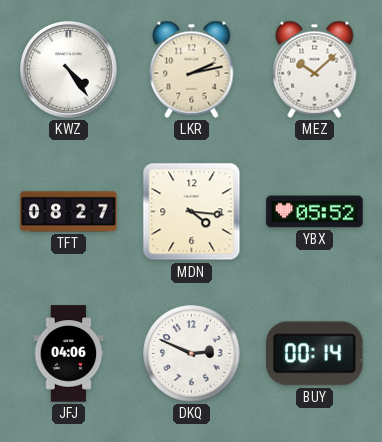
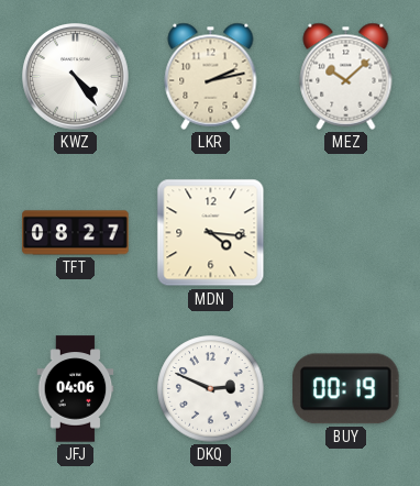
YBX: 05:52 -> none
BUY: 00:14 -> 00:19
